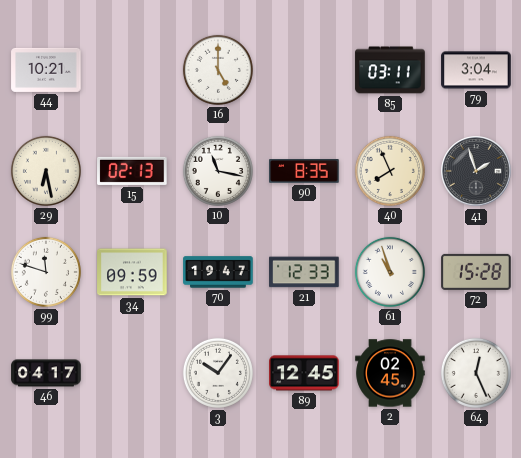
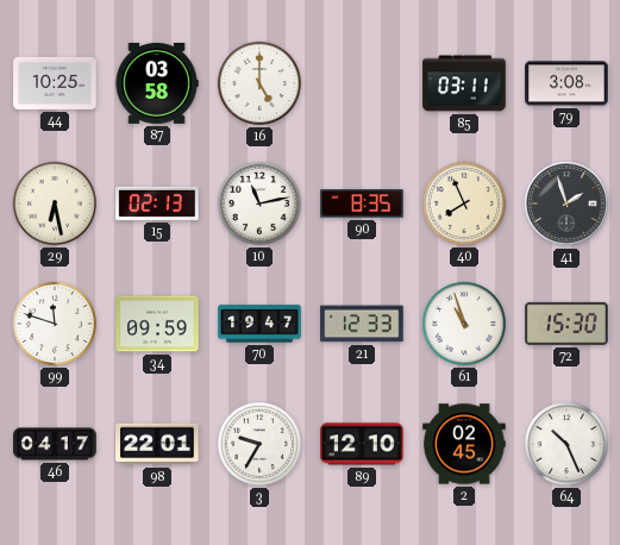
44: 10:21 -> 10:25
87: none -> 03:58
79: 3:04 -> 3:08
10: 11:17 -> 11:13
72: 15:28 -> 15:30
98: none -> 22:01
3: 10:06 -> 9:35
89: 12:45 -> 12:10
64: 12:26 -> 10:26
